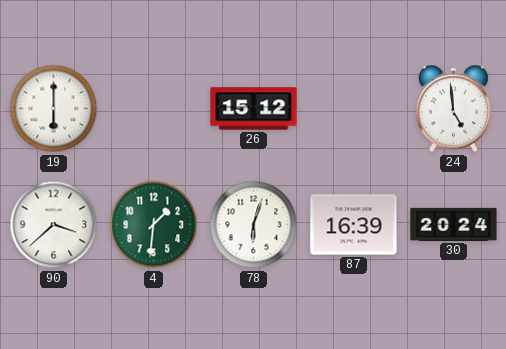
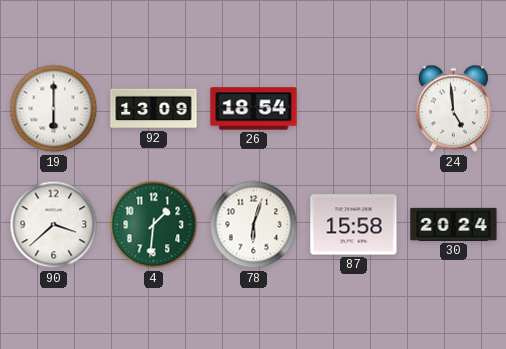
92: none -> 13:09
26: 15:12 -> 18:54
87: 16:39 -> 15:58
